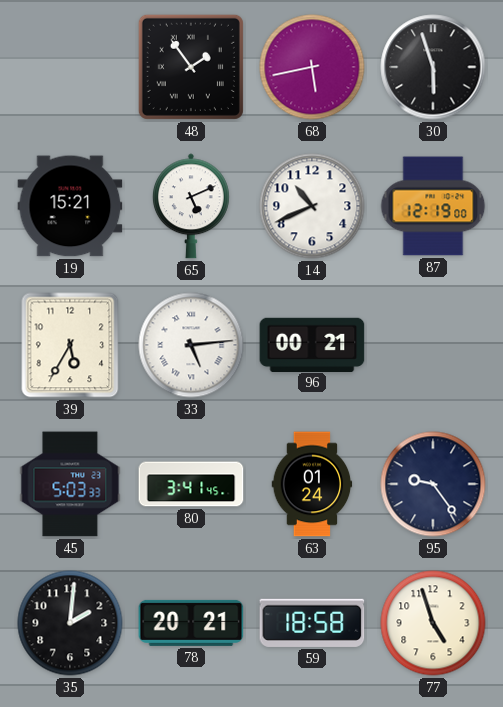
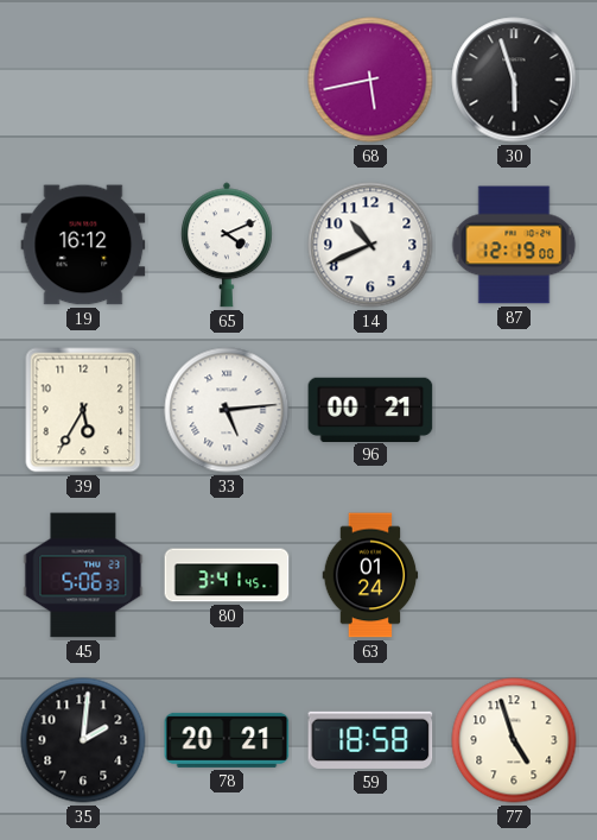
48: 1:54 -> none
19: 15:21 -> 16:12
65: 5:11 -> 4:11
45: 5:03 -> 5:06
95: 9:24 -> none
